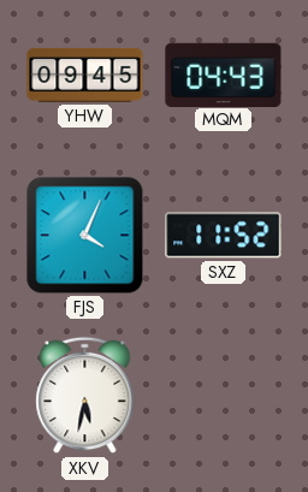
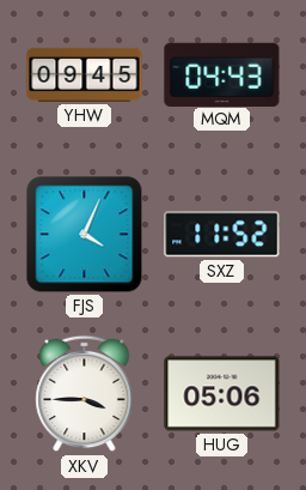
XKV: 5:32 -> 3:45
HUG: none -> 05:06
